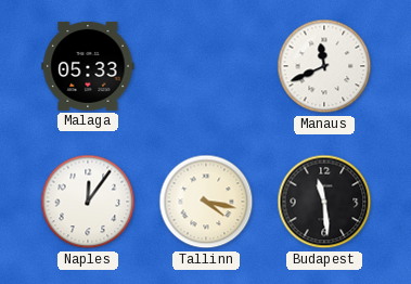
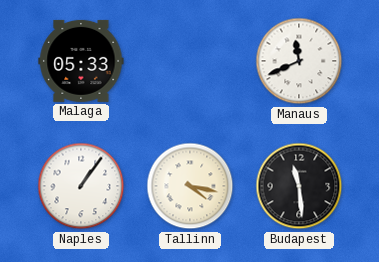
Naples: 12:06 -> 1:06
